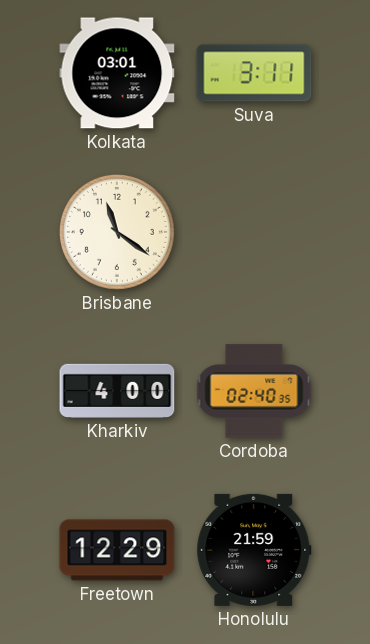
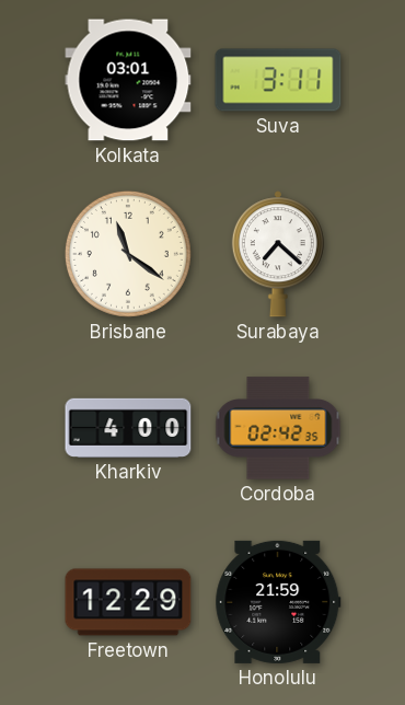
Surabaya: none -> 7:22
Cordoba: 02:40 -> 02:42
